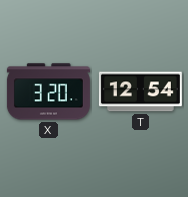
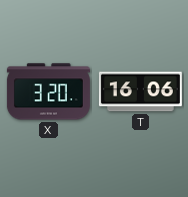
T: 12:54 -> 16:06
